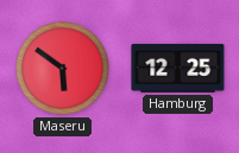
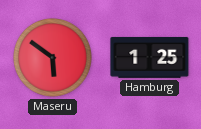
Hamburg: 12:25 -> 1:25
